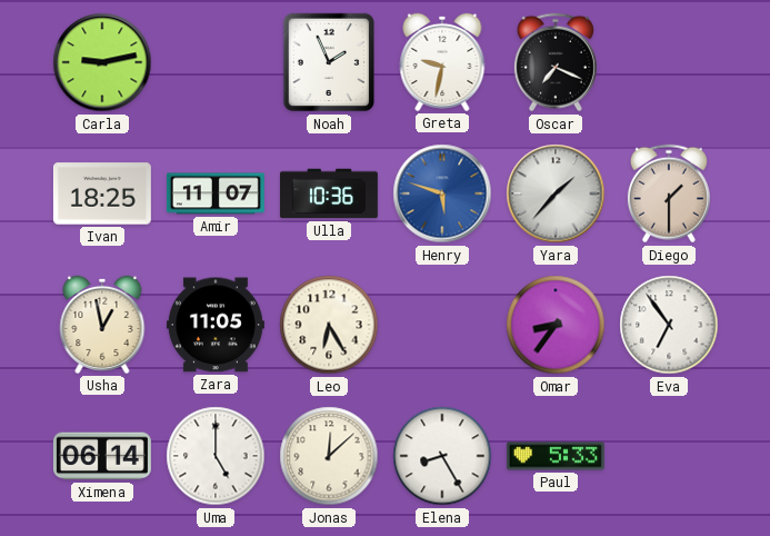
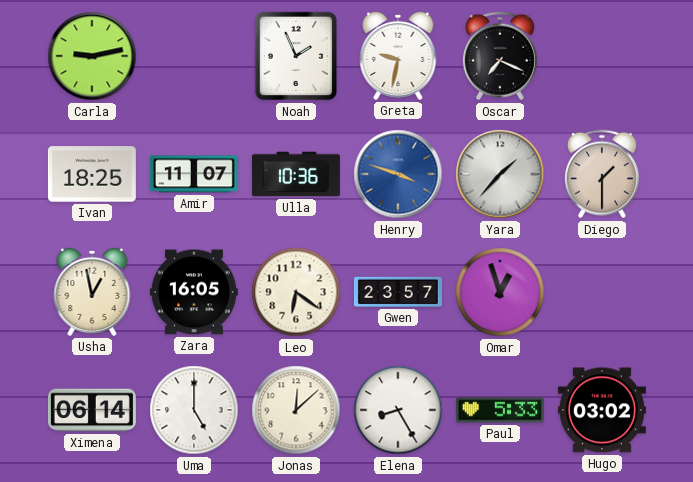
Henry: 5:48 -> 3:48
Zara: 11:05 -> 16:05
Leo: 6:25 -> 6:21
Gwen: none -> 23:57
Omar: 8:36 -> 12:57
Eva: 6:54 -> none
Hugo: none -> 03:02
